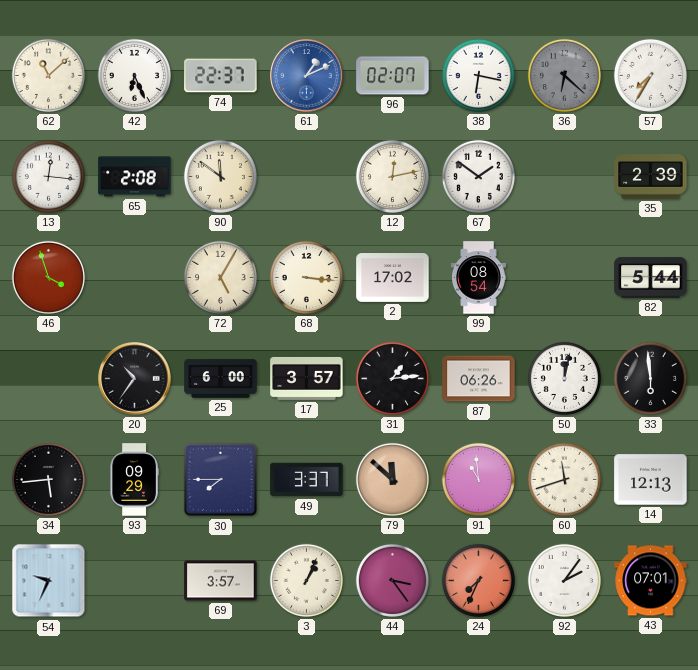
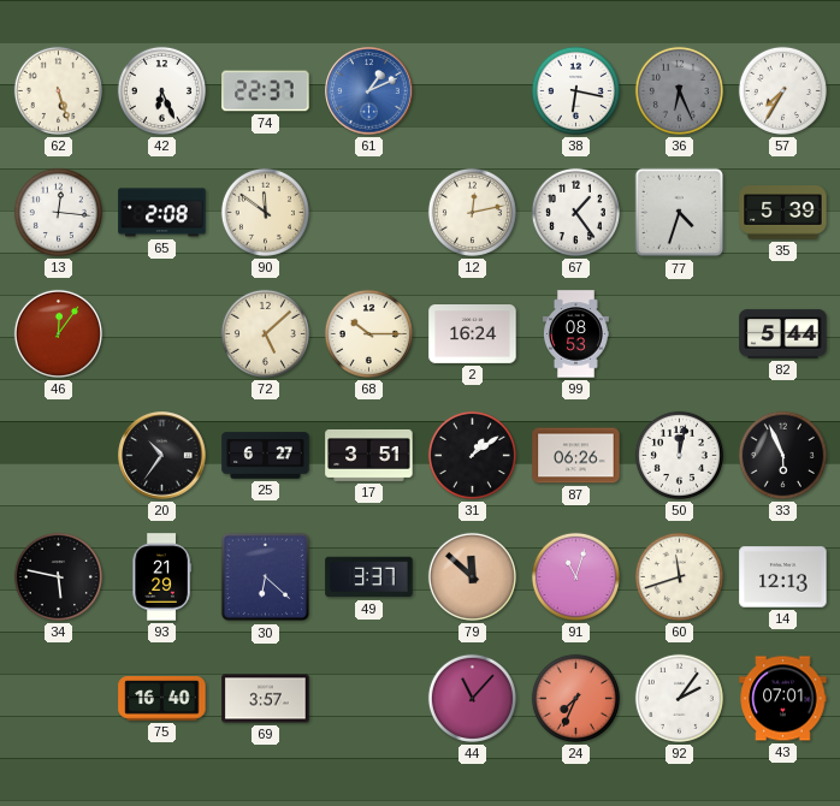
62: 11:08 -> 5:27
96: 02:07 -> none
36: 6:22 -> 6:26
67: 1:51 -> 1:24
77: none -> 4:33
35: 2:39 -> 5:39
46: 3:57 -> 12:06
72: 5:05 -> 5:08
68: 3:16 -> 10:15
2: 17:02 -> 16:24
99: 08:54 -> 08:53
25: 6:00 -> 6:27
17: 3:57 -> 3:51
31: 1:14 -> 1:09
33: 5:59 -> 5:56
34: 5:44 -> 5:47
93: 09:29 -> 21:29
30: 7:45 -> 6:22
91: 10:59 -> 11:03
54: 9:34 -> none
75: none -> 16:40
3: 1:04 -> none
44: 3:24 -> 11:07
